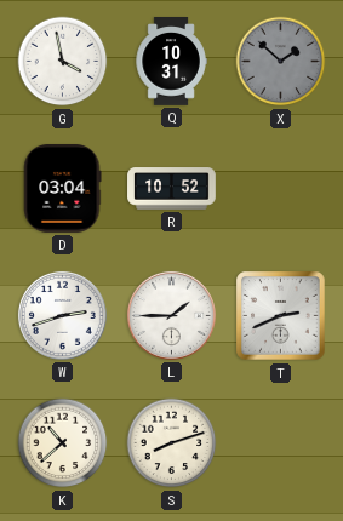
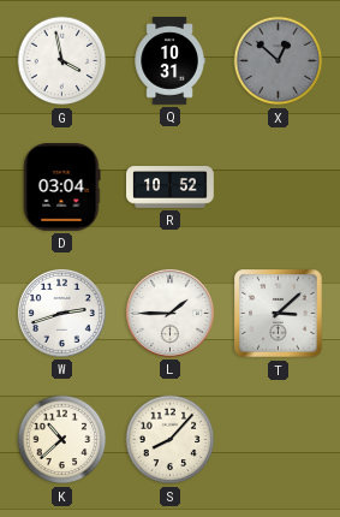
X: 1:52 -> 12:52
T: 2:41 -> 3:08
S: 8:12 -> 8:07
